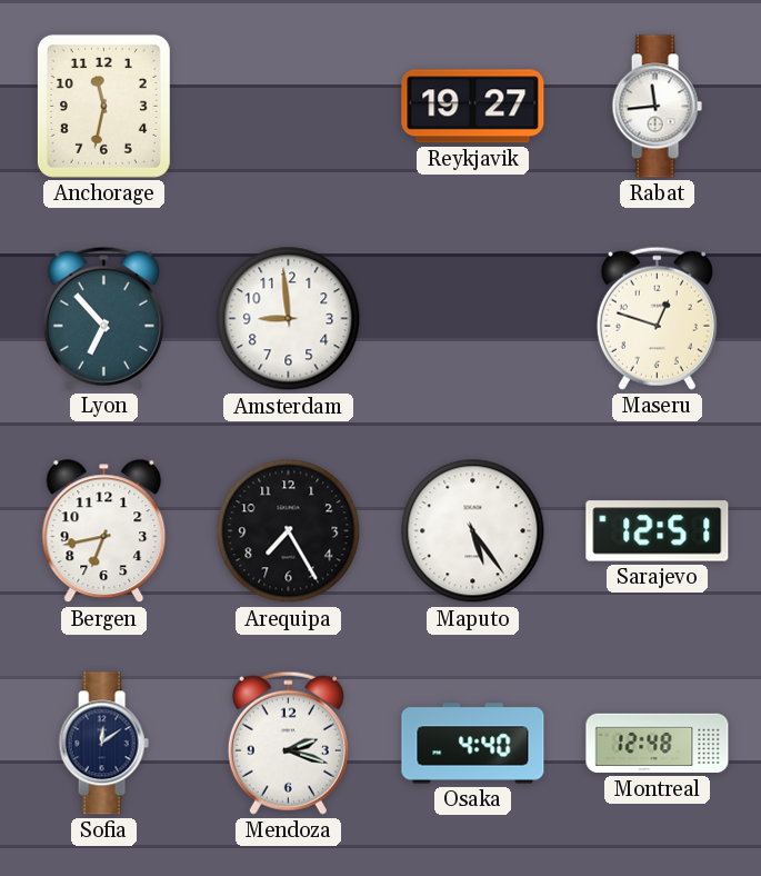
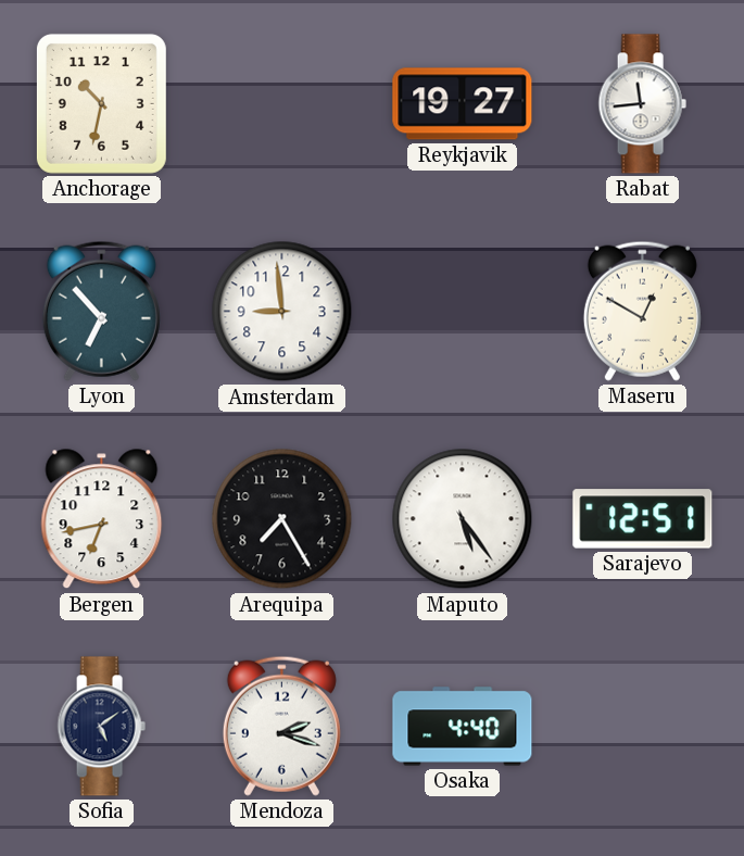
Anchorage: 11:32 -> 10:32
Maseru: 12:48 -> 12:50
Sofia: 12:09 -> 5:09
Montreal: 12:48 -> none
